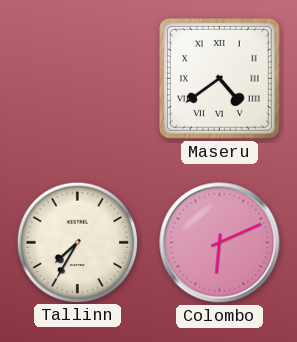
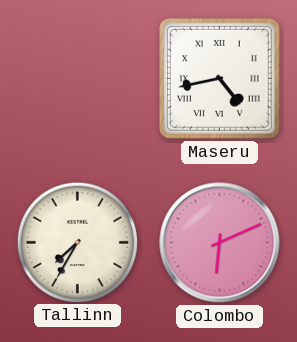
Maseru: 4:39 -> 4:43
